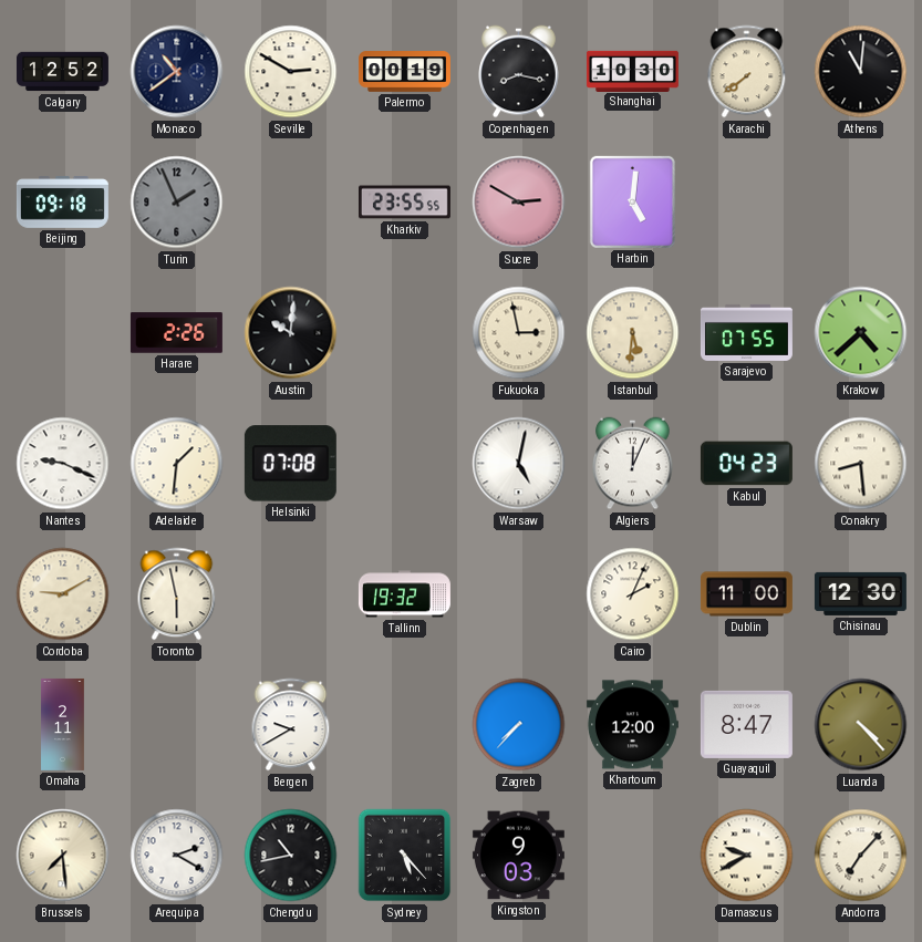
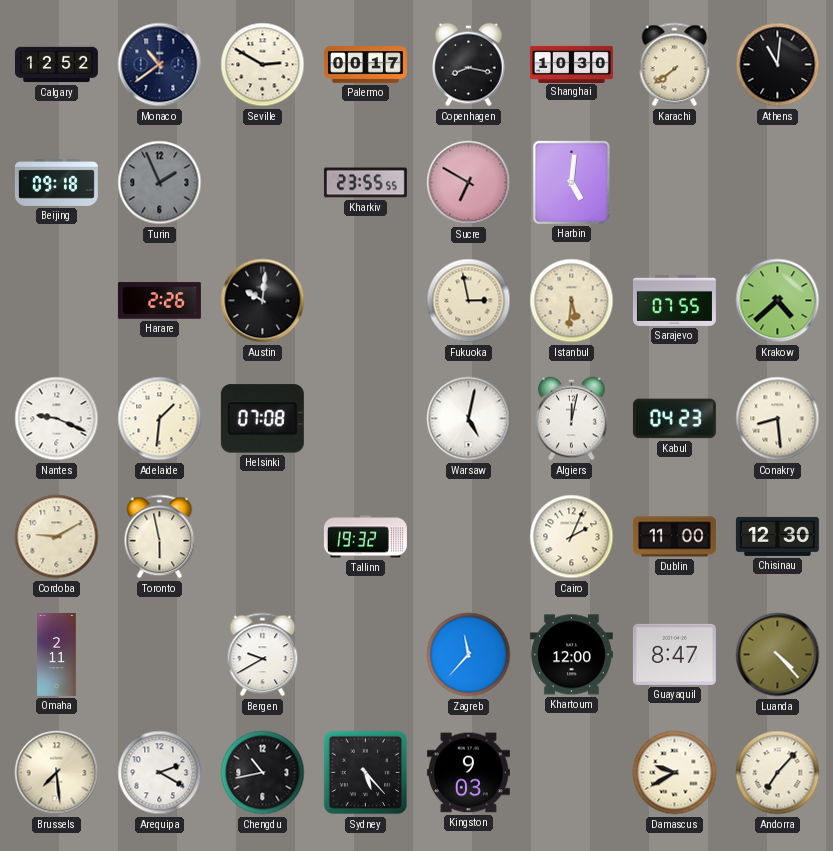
Palermo: 00:19 -> 00:17
Sucre: 2:50 -> 6:50
Algiers: 12:04 -> 12:02
Zagreb: 7:37 -> 11:37
